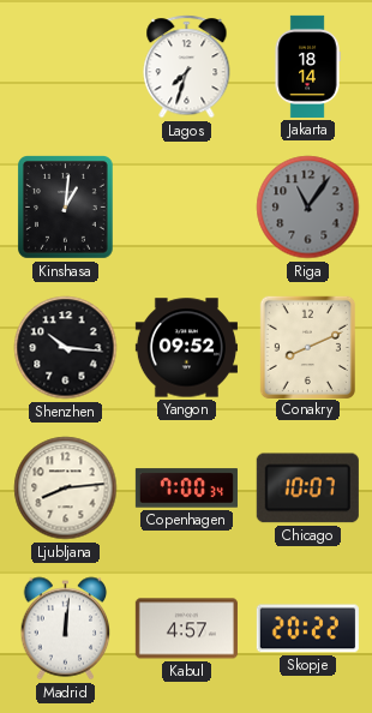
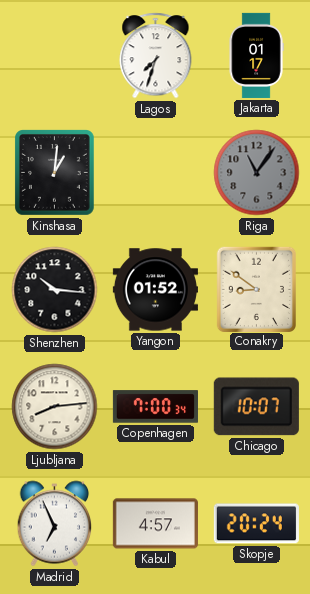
Jakarta: 18:14 -> 01:17
Yangon: 09:52 -> 01:52
Conakry: 8:11 -> 8:51
Madrid: 12:01 -> 6:56
Skopje: 20:22 -> 20:24
